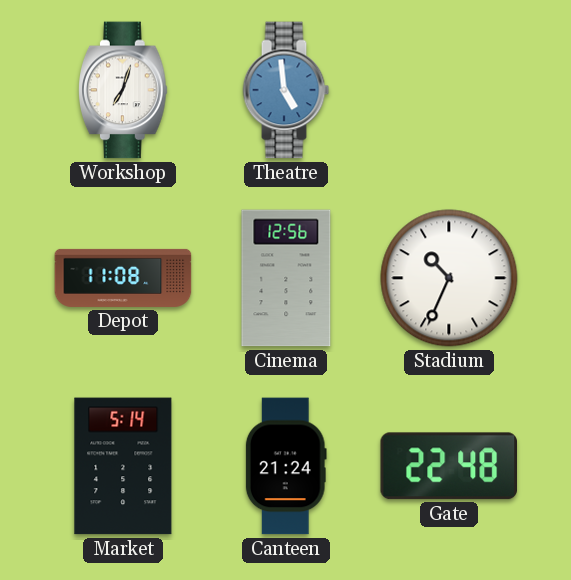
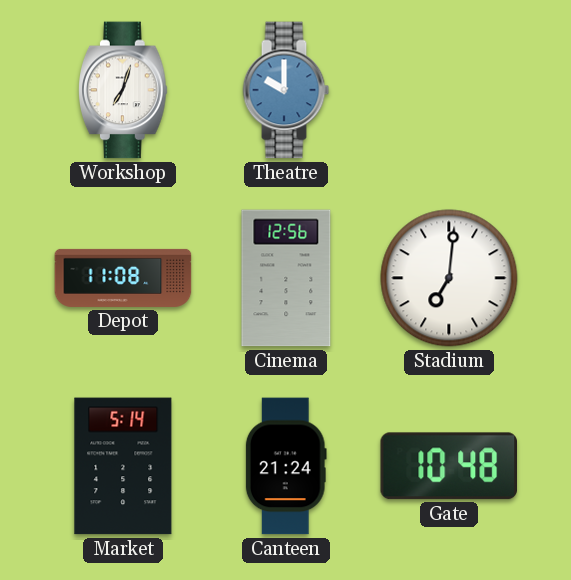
Theatre: 4:59 -> 10:00
Stadium: 10:34 -> 7:01
Gate: 22:48 -> 10:48
